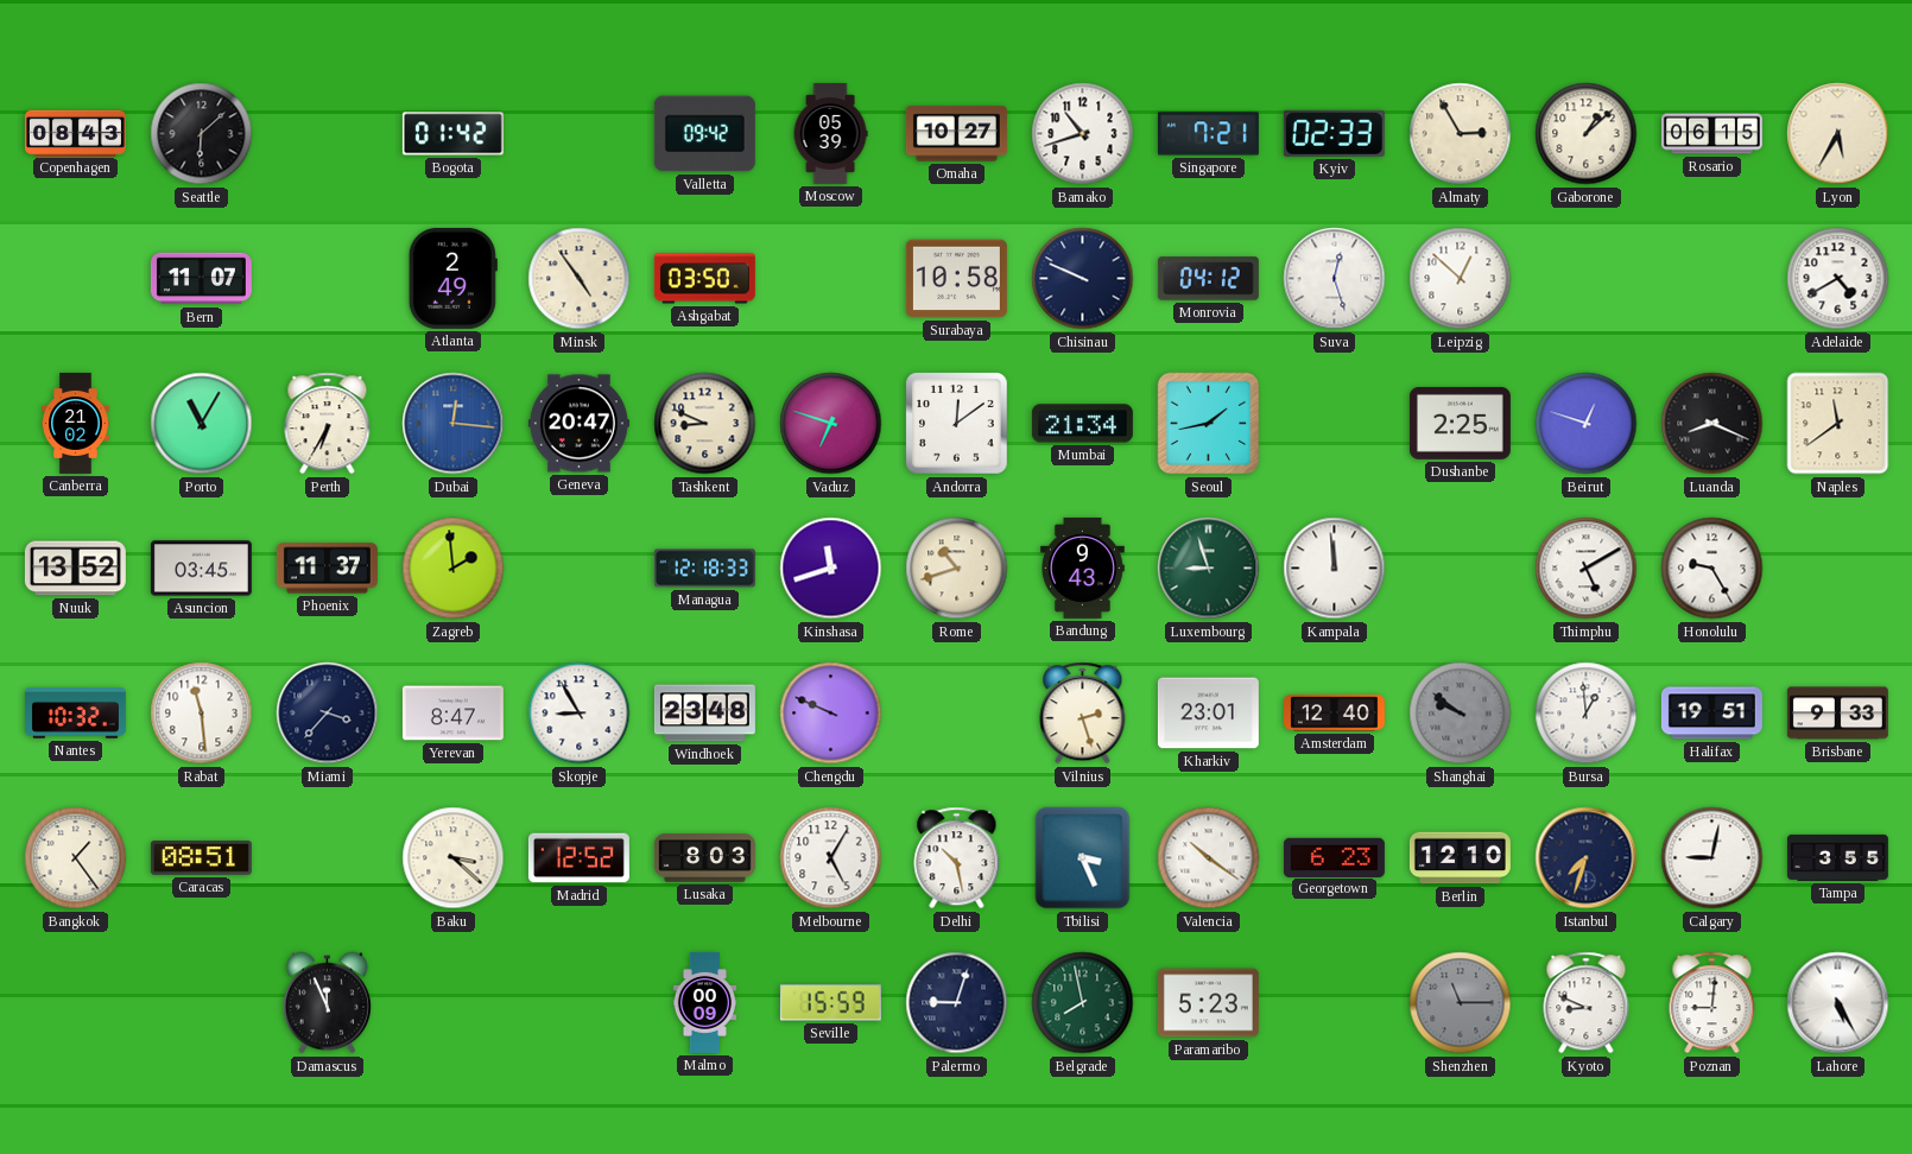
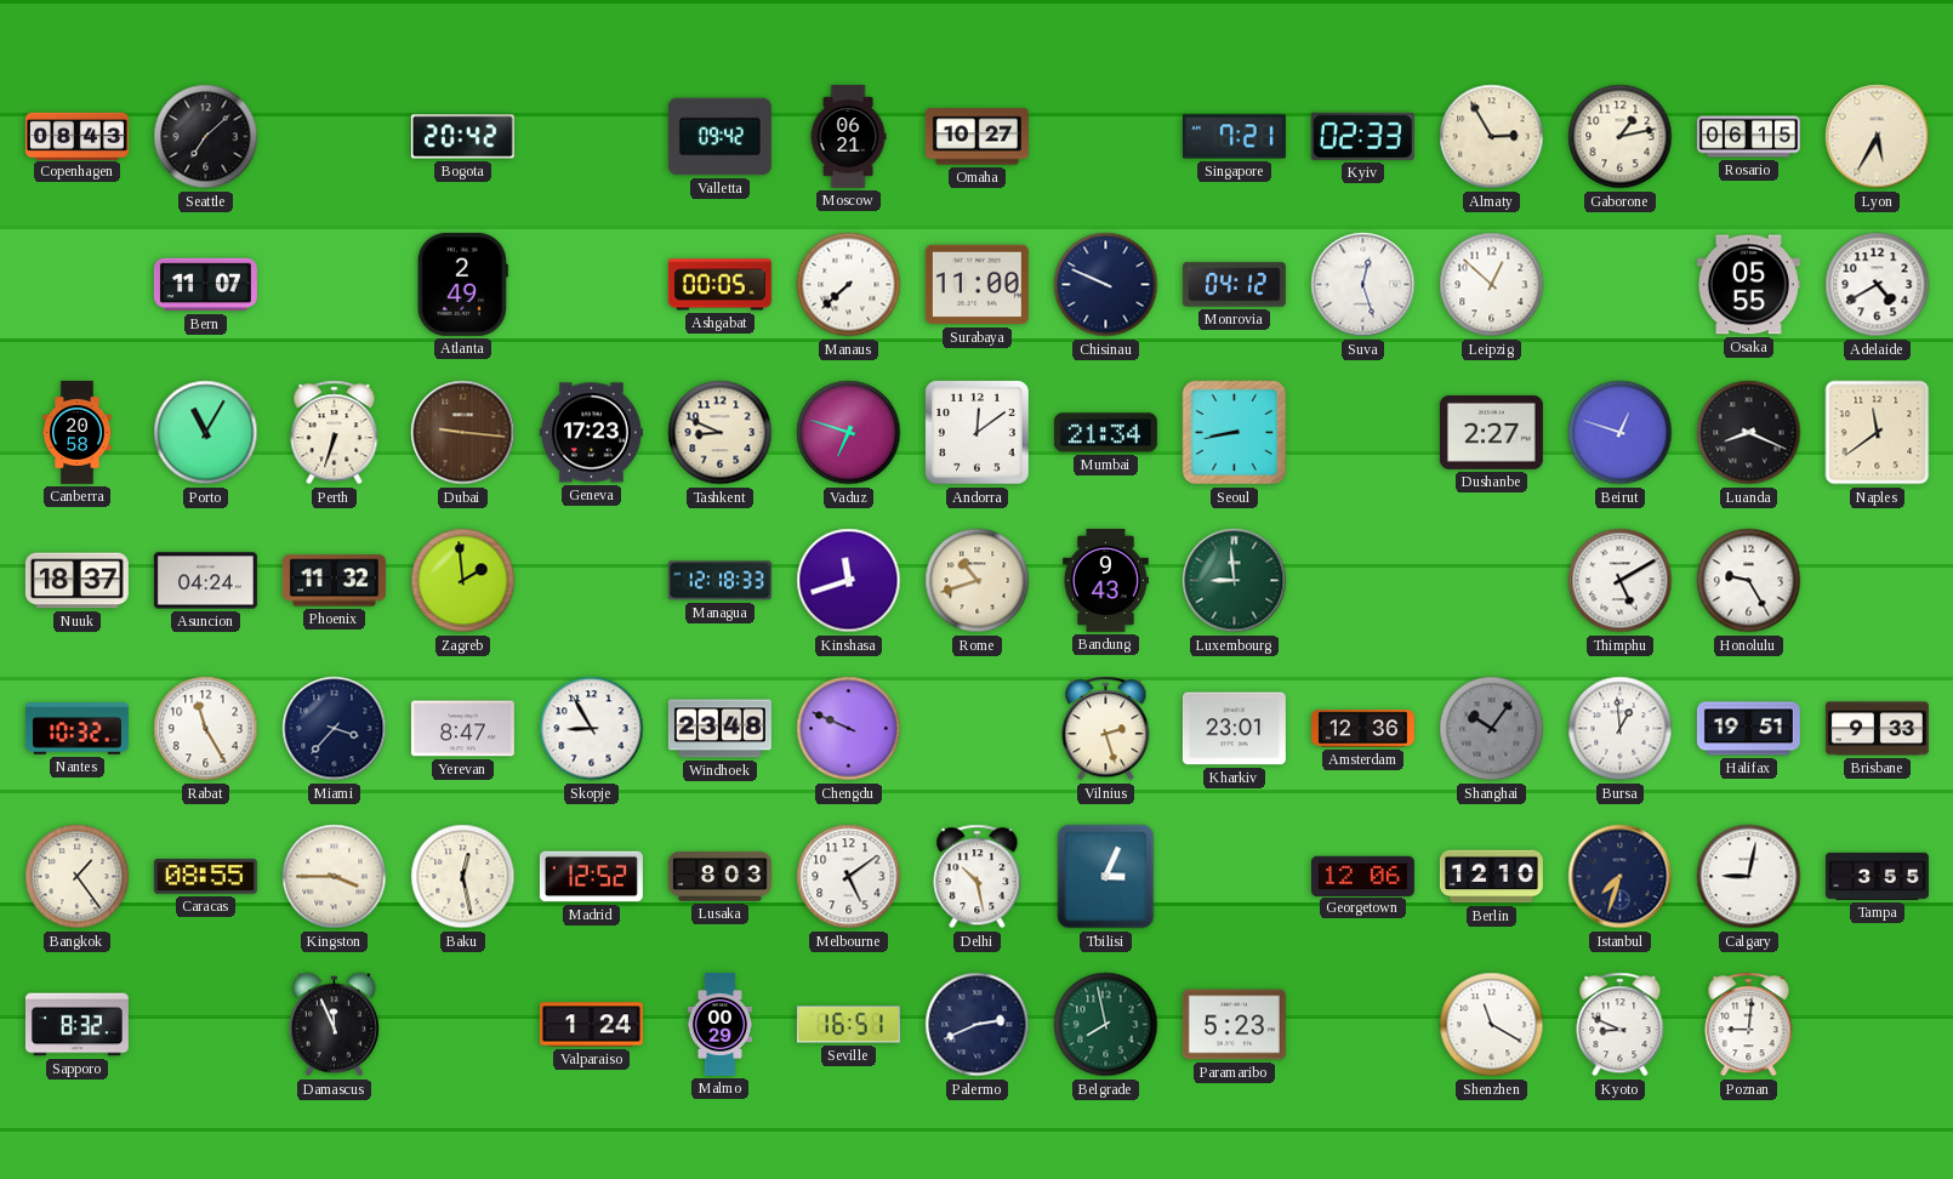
Seattle: 6:08 -> 7:08
Bogota: 01:42 -> 20:42
Moscow: 05:39 -> 06:21
Bamako: 10:42 -> none
Gaborone: 1:08 -> 1:13
Minsk: 4:54 -> none
Ashgabat: 03:50 -> 00:05
Manaus: none -> 7:38
Surabaya: 10:58 -> 11:00
Osaka: none -> 05:55
Canberra: 21:02 -> 20:58
Perth: 6:35 -> 6:33
Dubai: 12:16 -> 9:16
Dubai dial: blue -> brown
Geneva: 20:47 -> 17:23
Seoul: 1:43 -> 8:43
Dushanbe: 2:25 -> 2:27
Nuuk: 13:52 -> 18:37
Asuncion: 03:45 -> 04:24
Phoenix: 11:37 -> 11:32
Luxembourg: 8:57 -> 8:59
Kampala: 11:59 -> none
Rabat: 11:29 -> 11:25
Amsterdam: 12:40 -> 12:36
Shanghai: 9:51 -> 10:06
Caracas: 08:51 -> 08:55
Kingston: none -> 3:45
Baku: 3:22 -> 12:28
Melbourne: 5:05 -> 5:09
Tbilisi: 3:26 -> 3:04
Valencia: 10:21 -> none
Georgetown: 6:23 -> 12:06
Sapporo: none -> 8:32
Valparaiso: none -> 1:24
Malmo: 00:09 -> 00:29
Seville: 15:59 -> 16:51
Palermo: 9:03 -> 2:41
Shenzhen: 11:15 -> 11:20
Shenzhen dial: grey -> white
Lahore: 5:25 -> none
